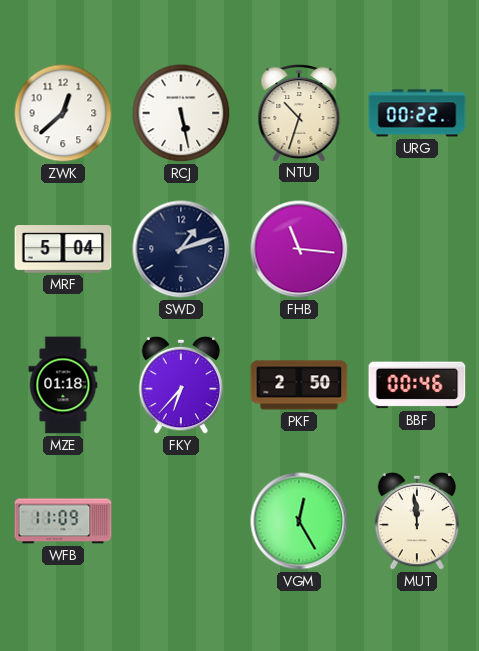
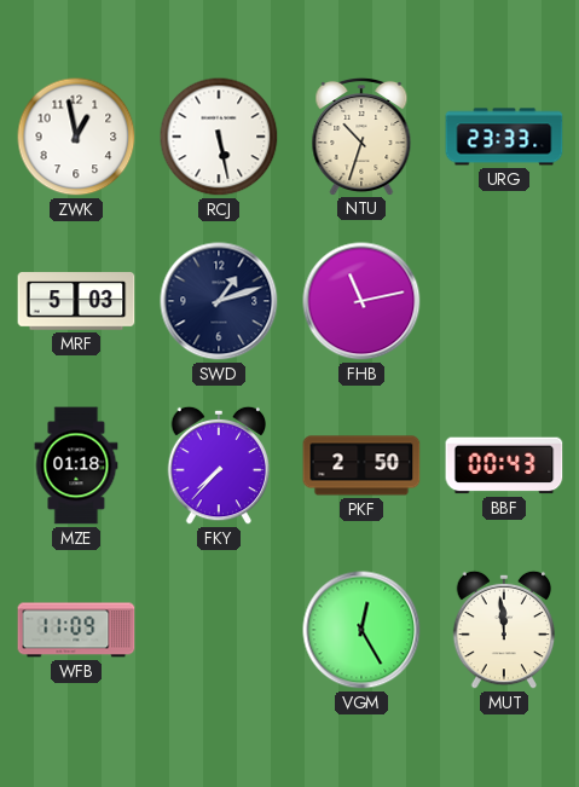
ZWK: 12:38 -> 12:58
URG: 00:22 -> 23:33
MRF: 5:04 -> 5:03
FHB: 11:16 -> 11:13
FKY: 6:37 -> 7:37
BBF: 00:46 -> 00:43
